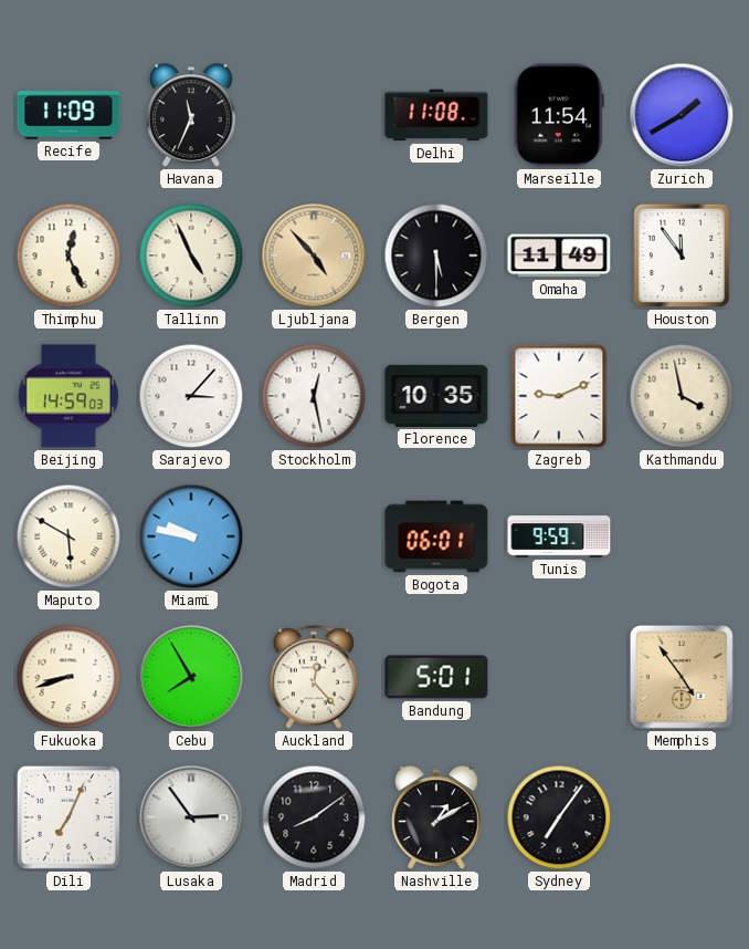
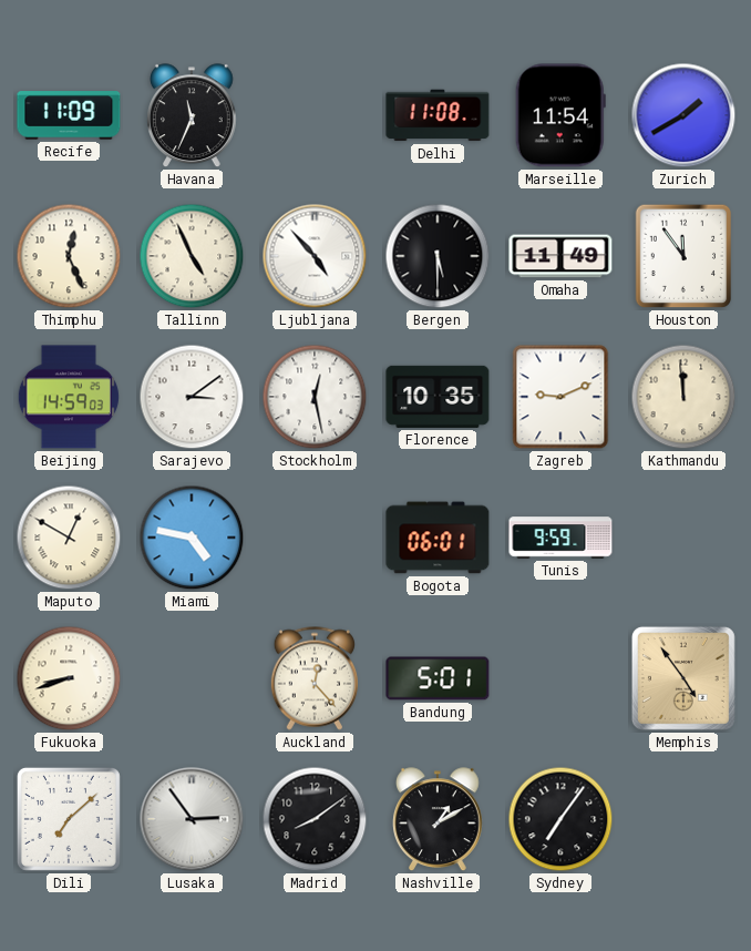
Ljubljana dial: champagne -> white
Sarajevo: 3:07 -> 3:09
Kathmandu: 3:58 -> 11:59
Maputo: 5:50 -> 12:50
Miami: 9:47 -> 4:47
Cebu: 7:55 -> none
Dili: 7:04 -> 7:08
